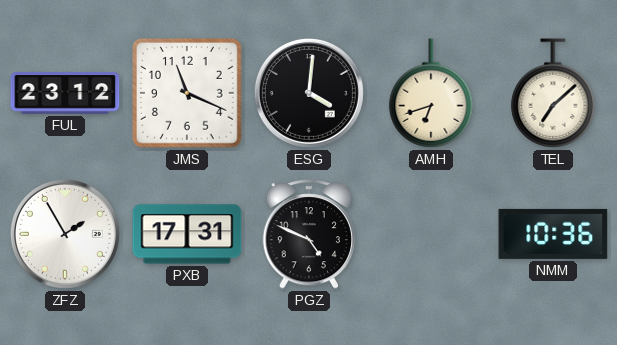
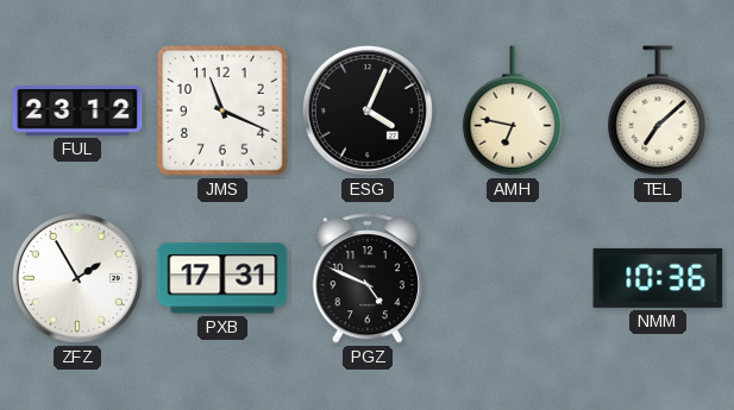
ESG: 4:01 -> 4:04
AMH: 6:42 -> 6:47
